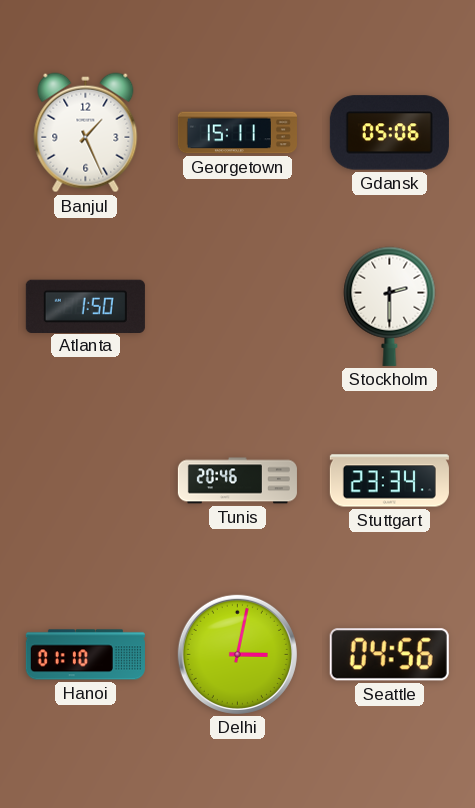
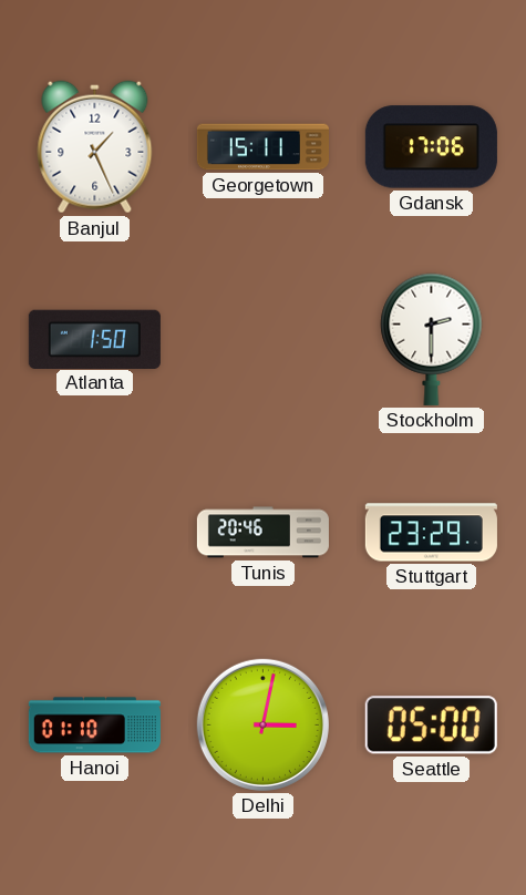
Gdansk: 05:06 -> 17:06
Stuttgart: 23:34 -> 23:29
Seattle: 04:56 -> 05:00
